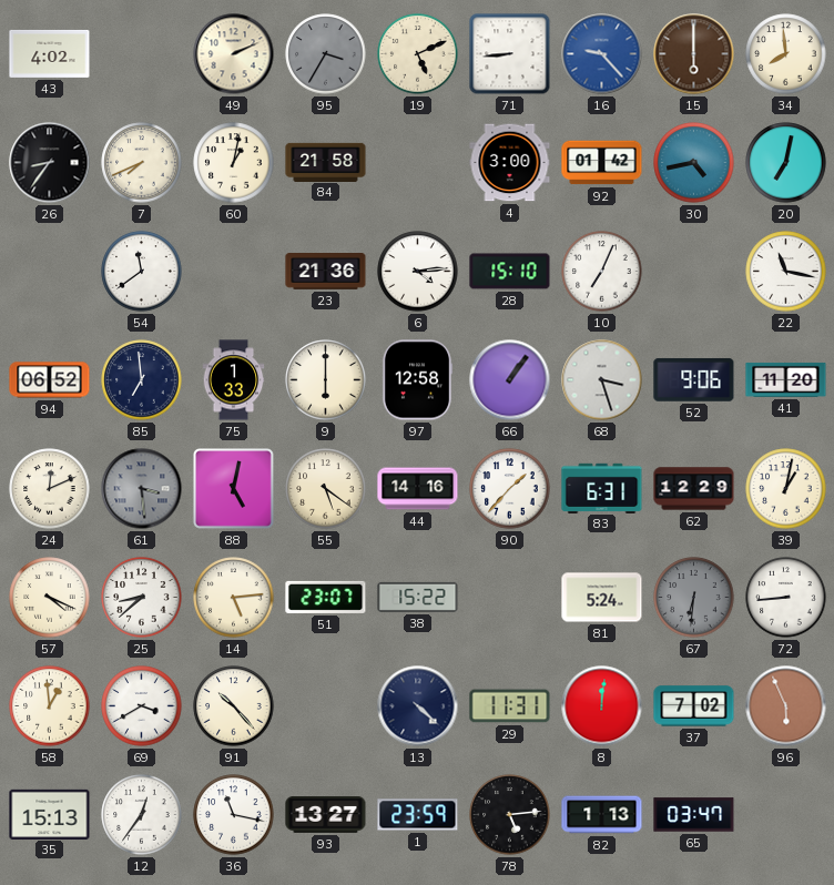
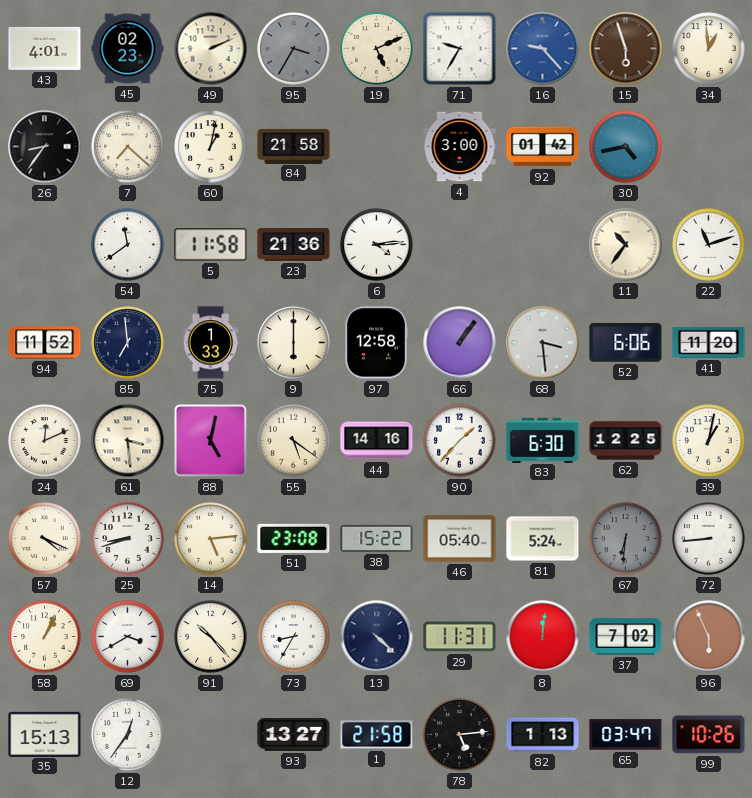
43: 4:02 -> 4:01
45: none -> 02:23
71: 8:44 -> 9:35
15: 6:00 -> 5:57
34: 7:59 -> 12:59
7: 7:41 -> 7:22
20: 7:02 -> none
5: none -> 11:58
28: 15:10 -> none
10: 7:04 -> none
11: none -> 10:36
22: 11:17 -> 11:12
94: 06:52 -> 11:52
68: 3:27 -> 3:29
52: 9:06 -> 6:06
61 dial: grey -> cream
83: 6:31 -> 6:30
62: 12:29 -> 12:25
25: 8:38 -> 8:42
51: 23:07 -> 23:08
46: none -> 05:40
58: 12:59 -> 1:04
73: none -> 8:35
36: 11:17 -> none
1: 23:59 -> 21:58
99: none -> 10:26
